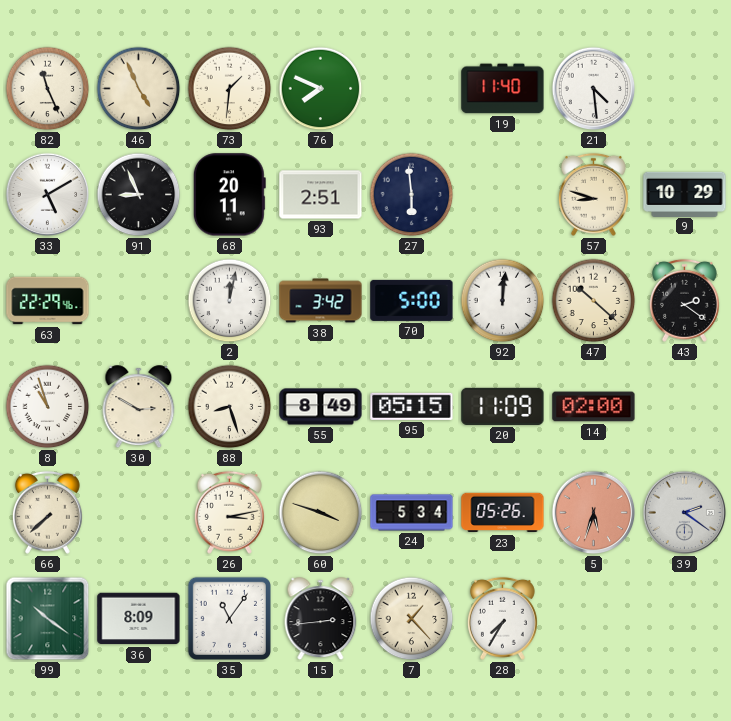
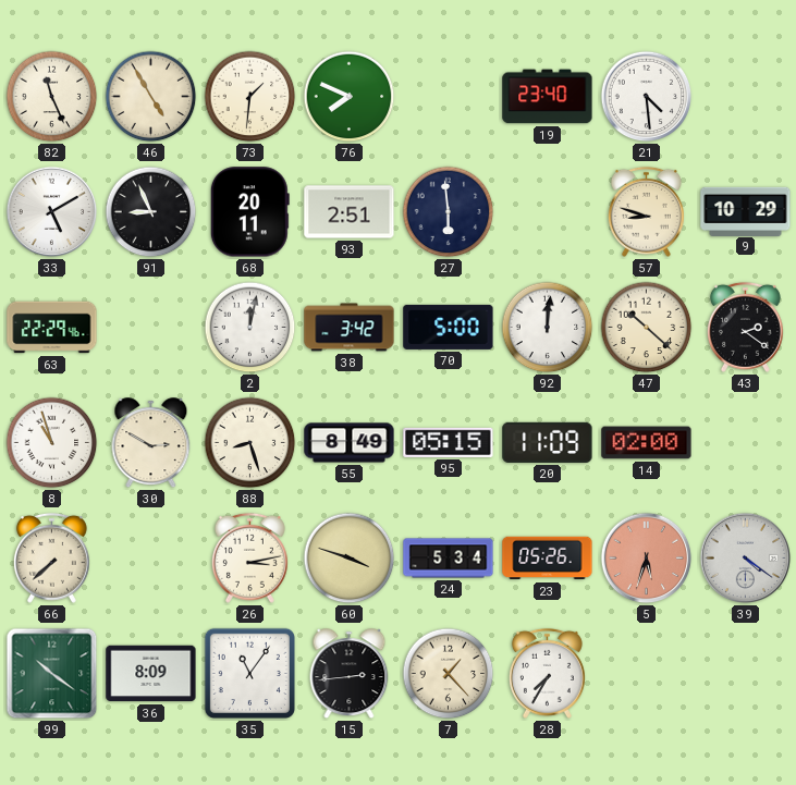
46: 4:56 -> 4:55
19: 11:40 -> 23:40
39: 2:21 -> 4:21
